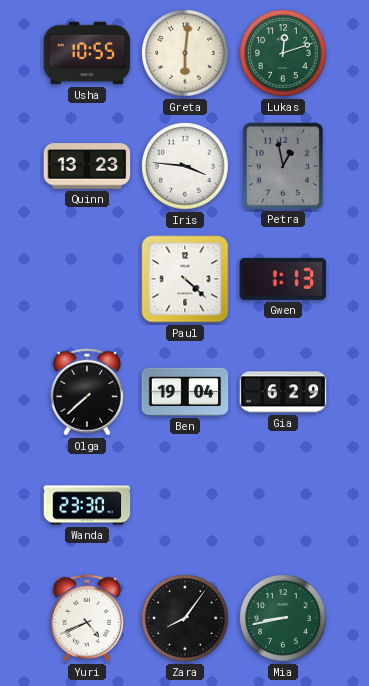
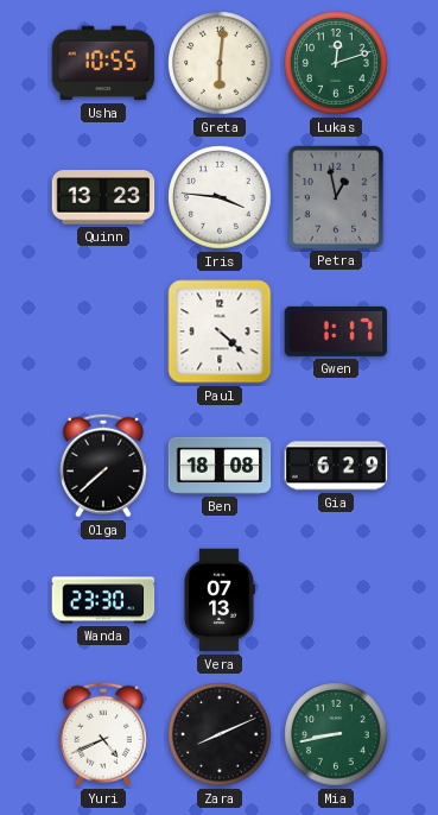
Gwen: 1:13 -> 1:17
Ben: 19:04 -> 18:08
Vera: none -> 07:13
Zara: 8:06 -> 8:11
